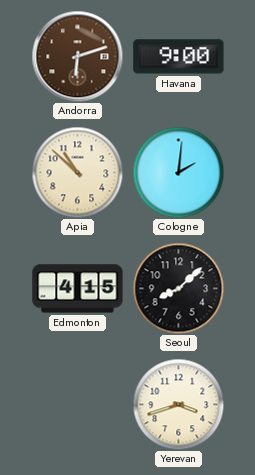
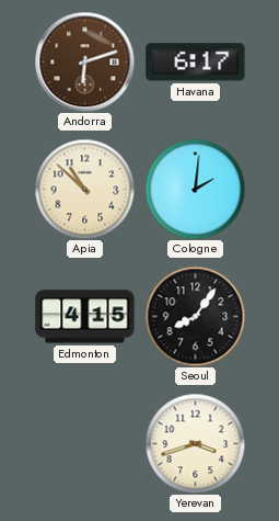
Havana: 9:00 -> 6:17
Seoul: 8:08 -> 8:06
